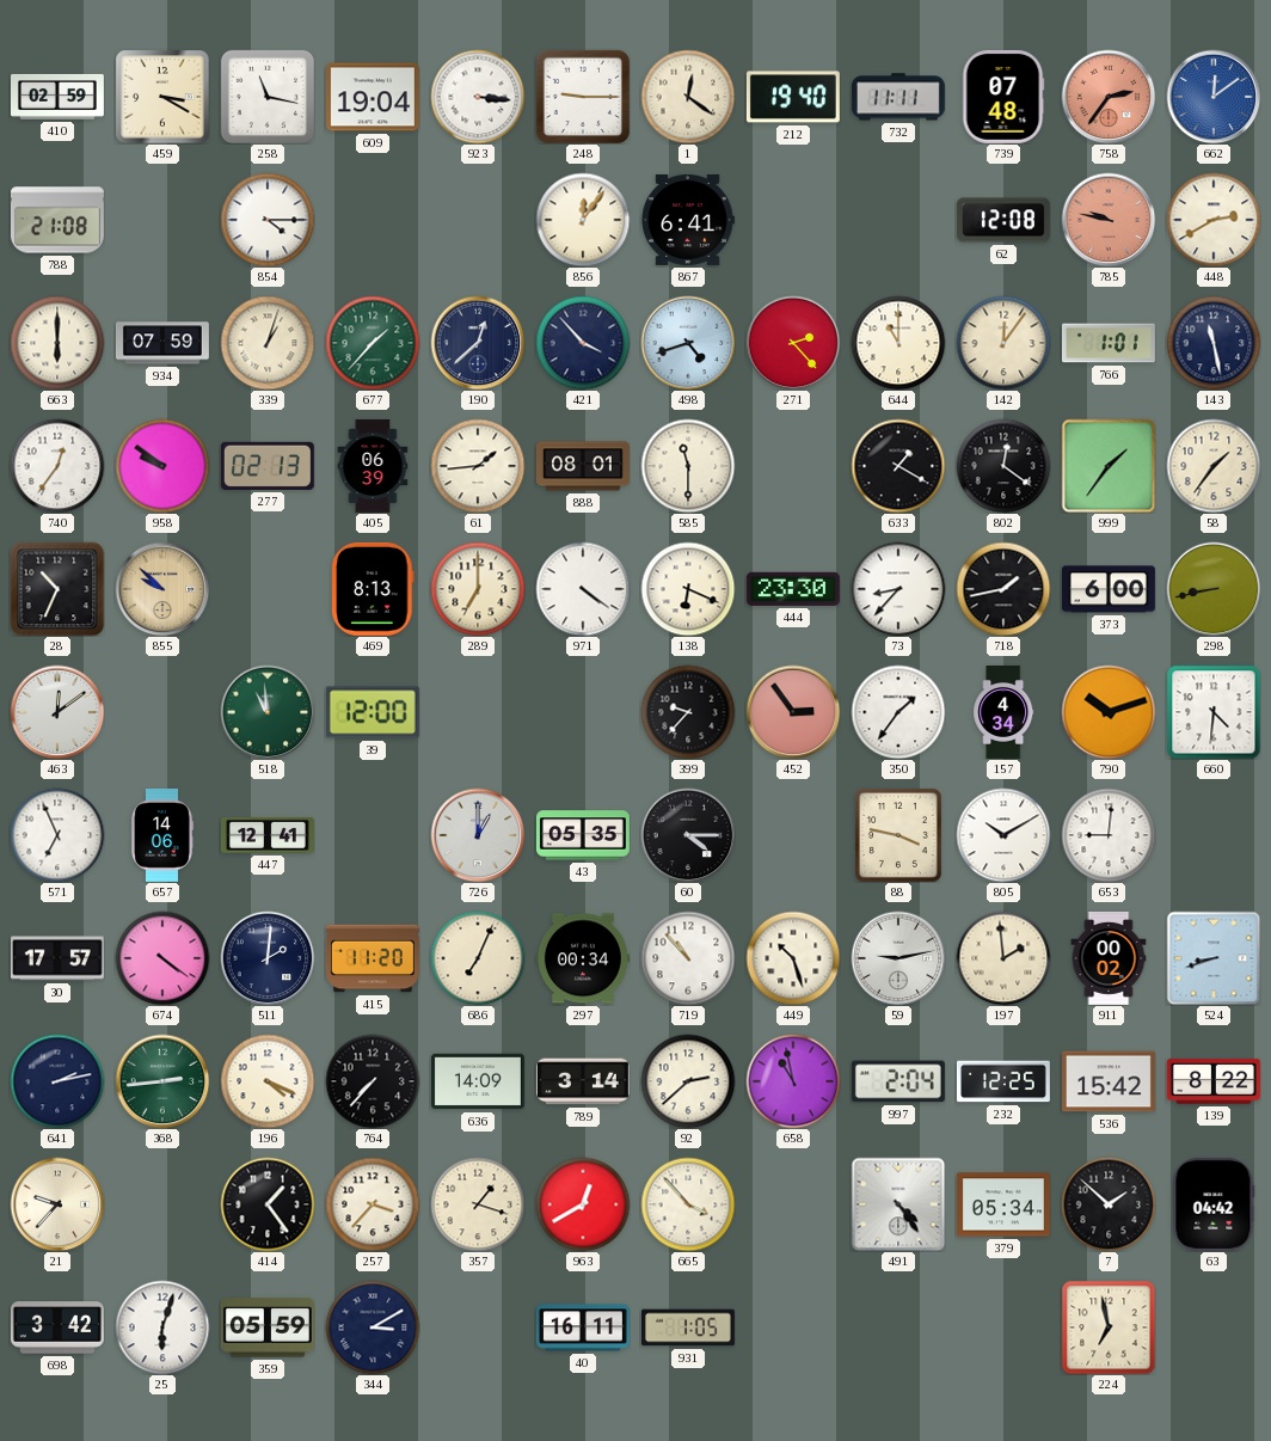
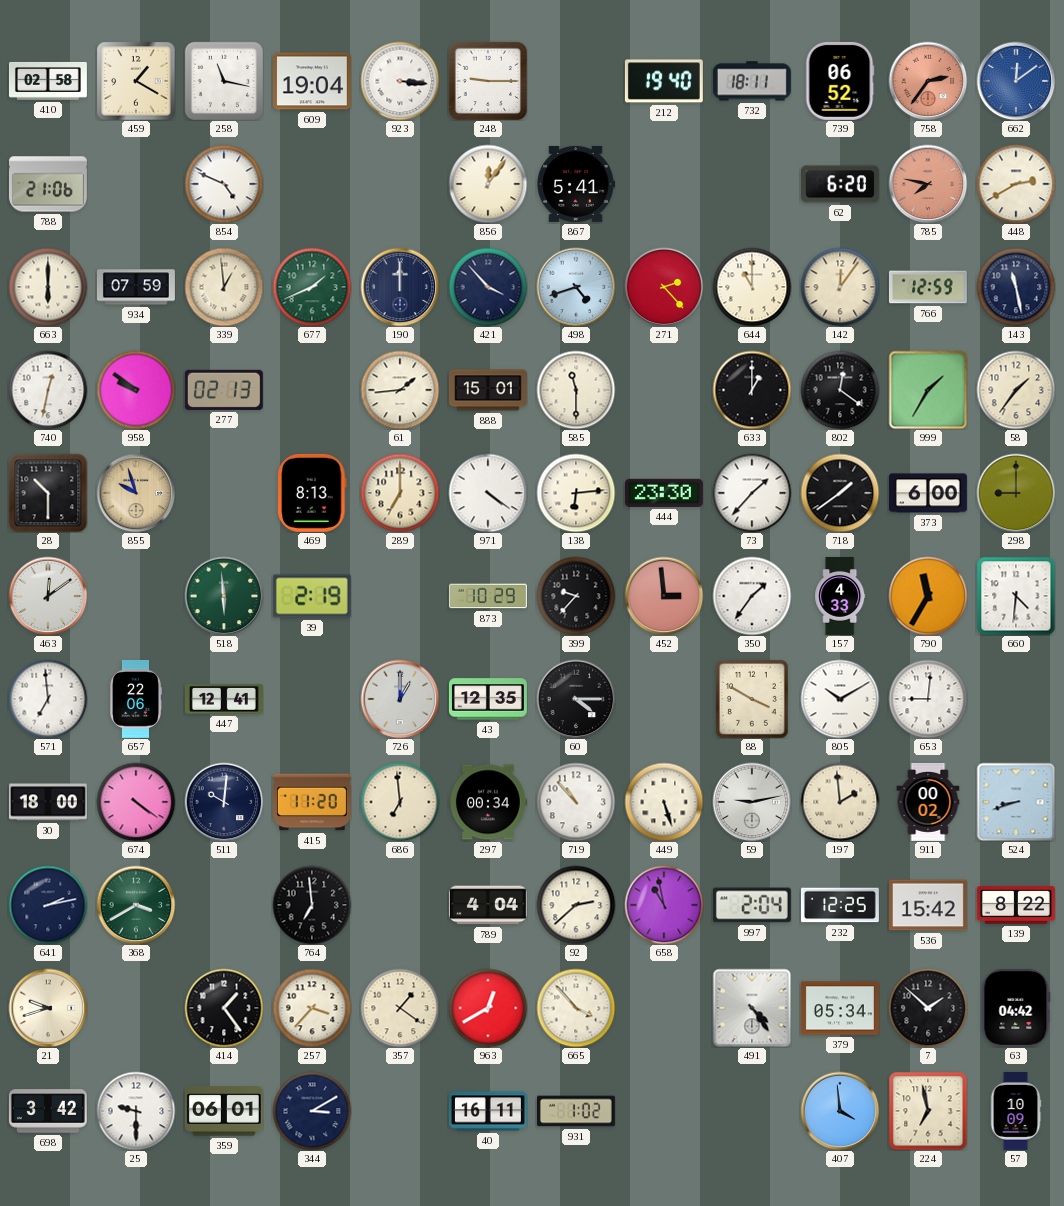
410: 02:59 -> 02:58
459: 3:20 -> 1:20
1: 12:21 -> none
732: 11:11 -> 18:11
739: 07:48 -> 06:52
788: 21:08 -> 21:06
854: 4:15 -> 4:49
867: 6:41 -> 5:41
62: 12:08 -> 6:20
785: 9:47 -> 7:47
339: 1:03 -> 12:59
677: 1:37 -> 1:41
190: 12:38 -> 12:00
766: 1:01 -> 12:59
740: 12:36 -> 12:32
405: 06:39 -> none
888: 08:01 -> 15:01
633: 1:20 -> 1:00
999: 1:36 -> 1:35
28: 10:34 -> 10:30
855: 9:52 -> 9:57
138: 6:19 -> 6:14
73: 8:37 -> 1:37
718: 1:43 -> 1:39
298: 8:43 -> 9:00
518: 10:59 -> 5:59
39: 12:00 -> 2:19
873: none -> 10:29
452: 2:54 -> 2:59
157: 4:34 -> 4:33
790: 10:12 -> 11:35
571: 6:56 -> 6:59
657: 14:06 -> 22:06
43: 05:35 -> 12:35
88: 3:47 -> 3:50
30: 17:57 -> 18:00
511: 2:01 -> 10:01
686: 7:04 -> 6:59
449: 10:27 -> 5:27
368: 2:44 -> 3:40
196: 4:19 -> none
764: 7:37 -> 6:59
636: 14:09 -> none
789: 3:14 -> 4:04
21: 9:37 -> 9:42
357: 1:18 -> 1:21
25: 6:03 -> 9:30
359: 05:59 -> 06:01
931: 1:05 -> 1:02
407: none -> 3:59
57: none -> 10:09
